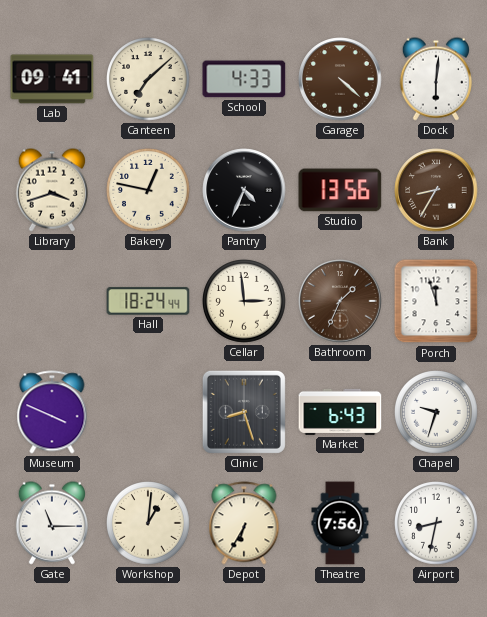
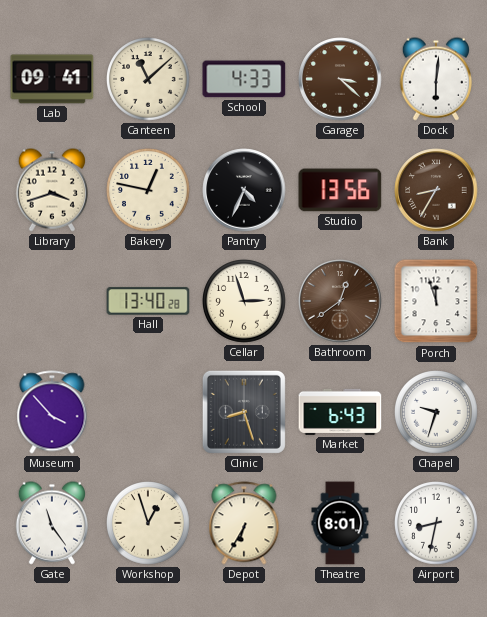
Canteen: 7:08 -> 11:08
Garage: 4:22 -> 3:22
Hall: 18:24 -> 13:40
Cellar: 2:59 -> 2:57
Bathroom: 1:34 -> 12:39
Museum: 3:49 -> 3:53
Gate: 11:15 -> 11:24
Workshop: 1:01 -> 12:57
Theatre: 7:56 -> 8:01
